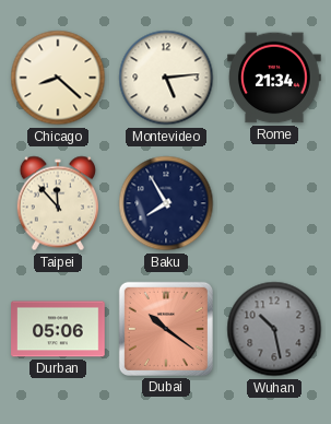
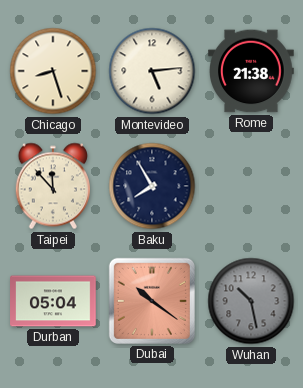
Chicago: 8:22 -> 8:27
Rome: 21:34 -> 21:38
Durban: 05:06 -> 05:04
